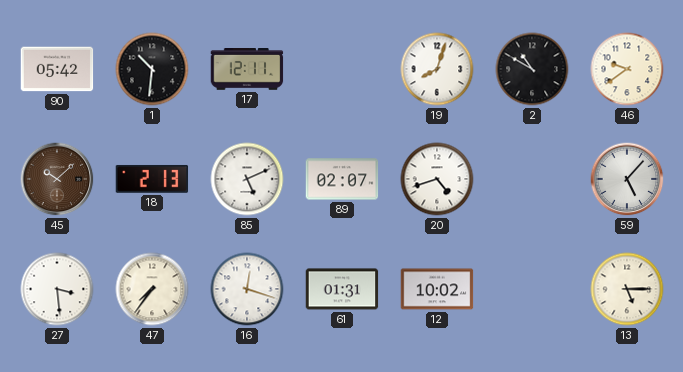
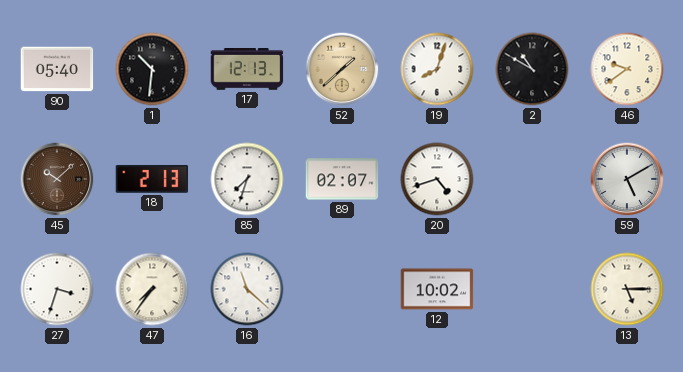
90: 05:42 -> 05:40
17: 12:11 -> 12:13
52: none -> 1:38
85: 5:11 -> 7:33
59: 5:07 -> 5:10
27: 3:29 -> 3:33
16: 12:18 -> 11:22
61: 01:31 -> none
